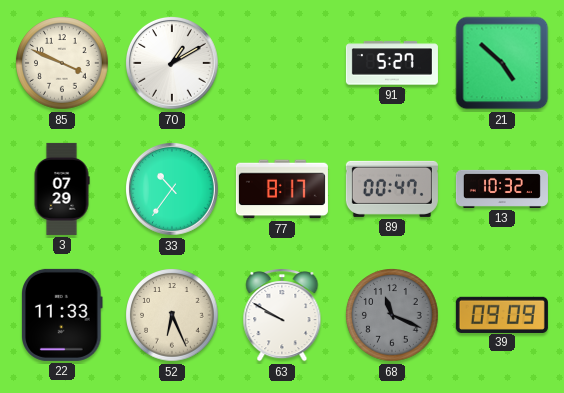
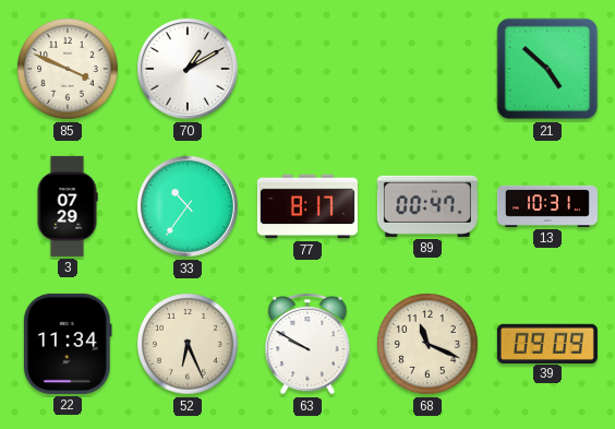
91: 5:27 -> none
13: 10:32 -> 10:31
22: 11:33 -> 11:34
68 dial: grey -> cream
